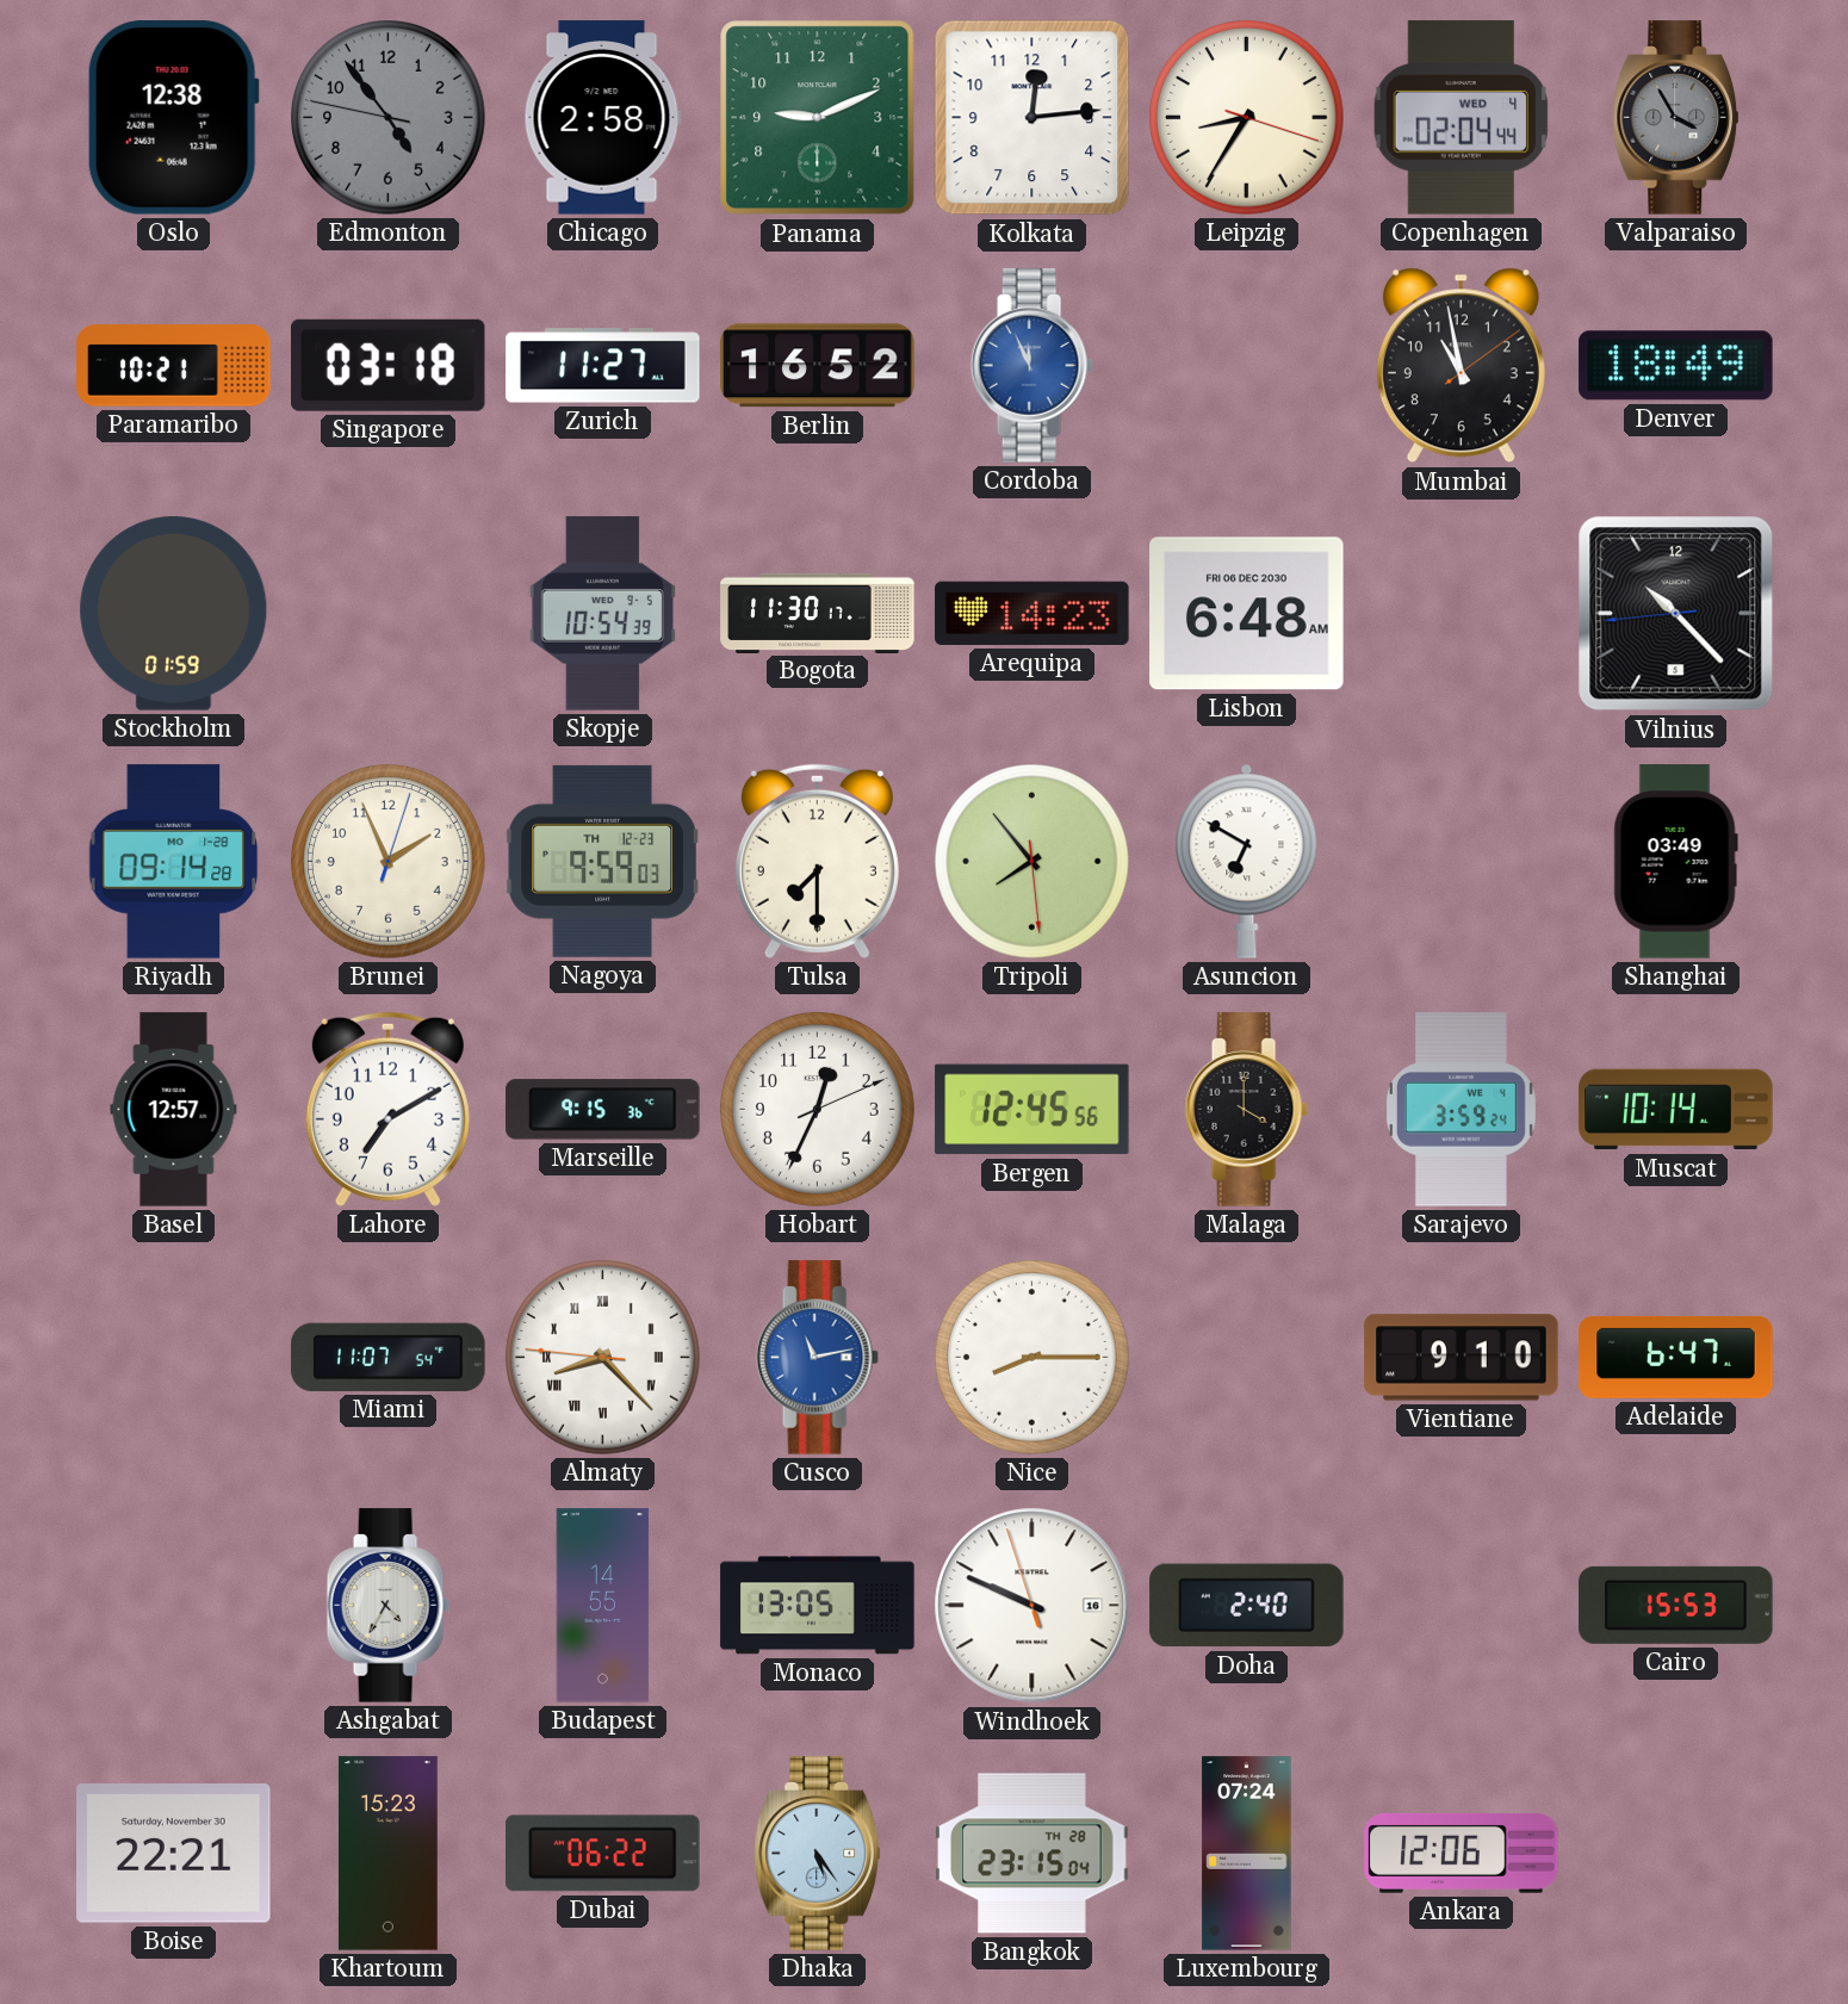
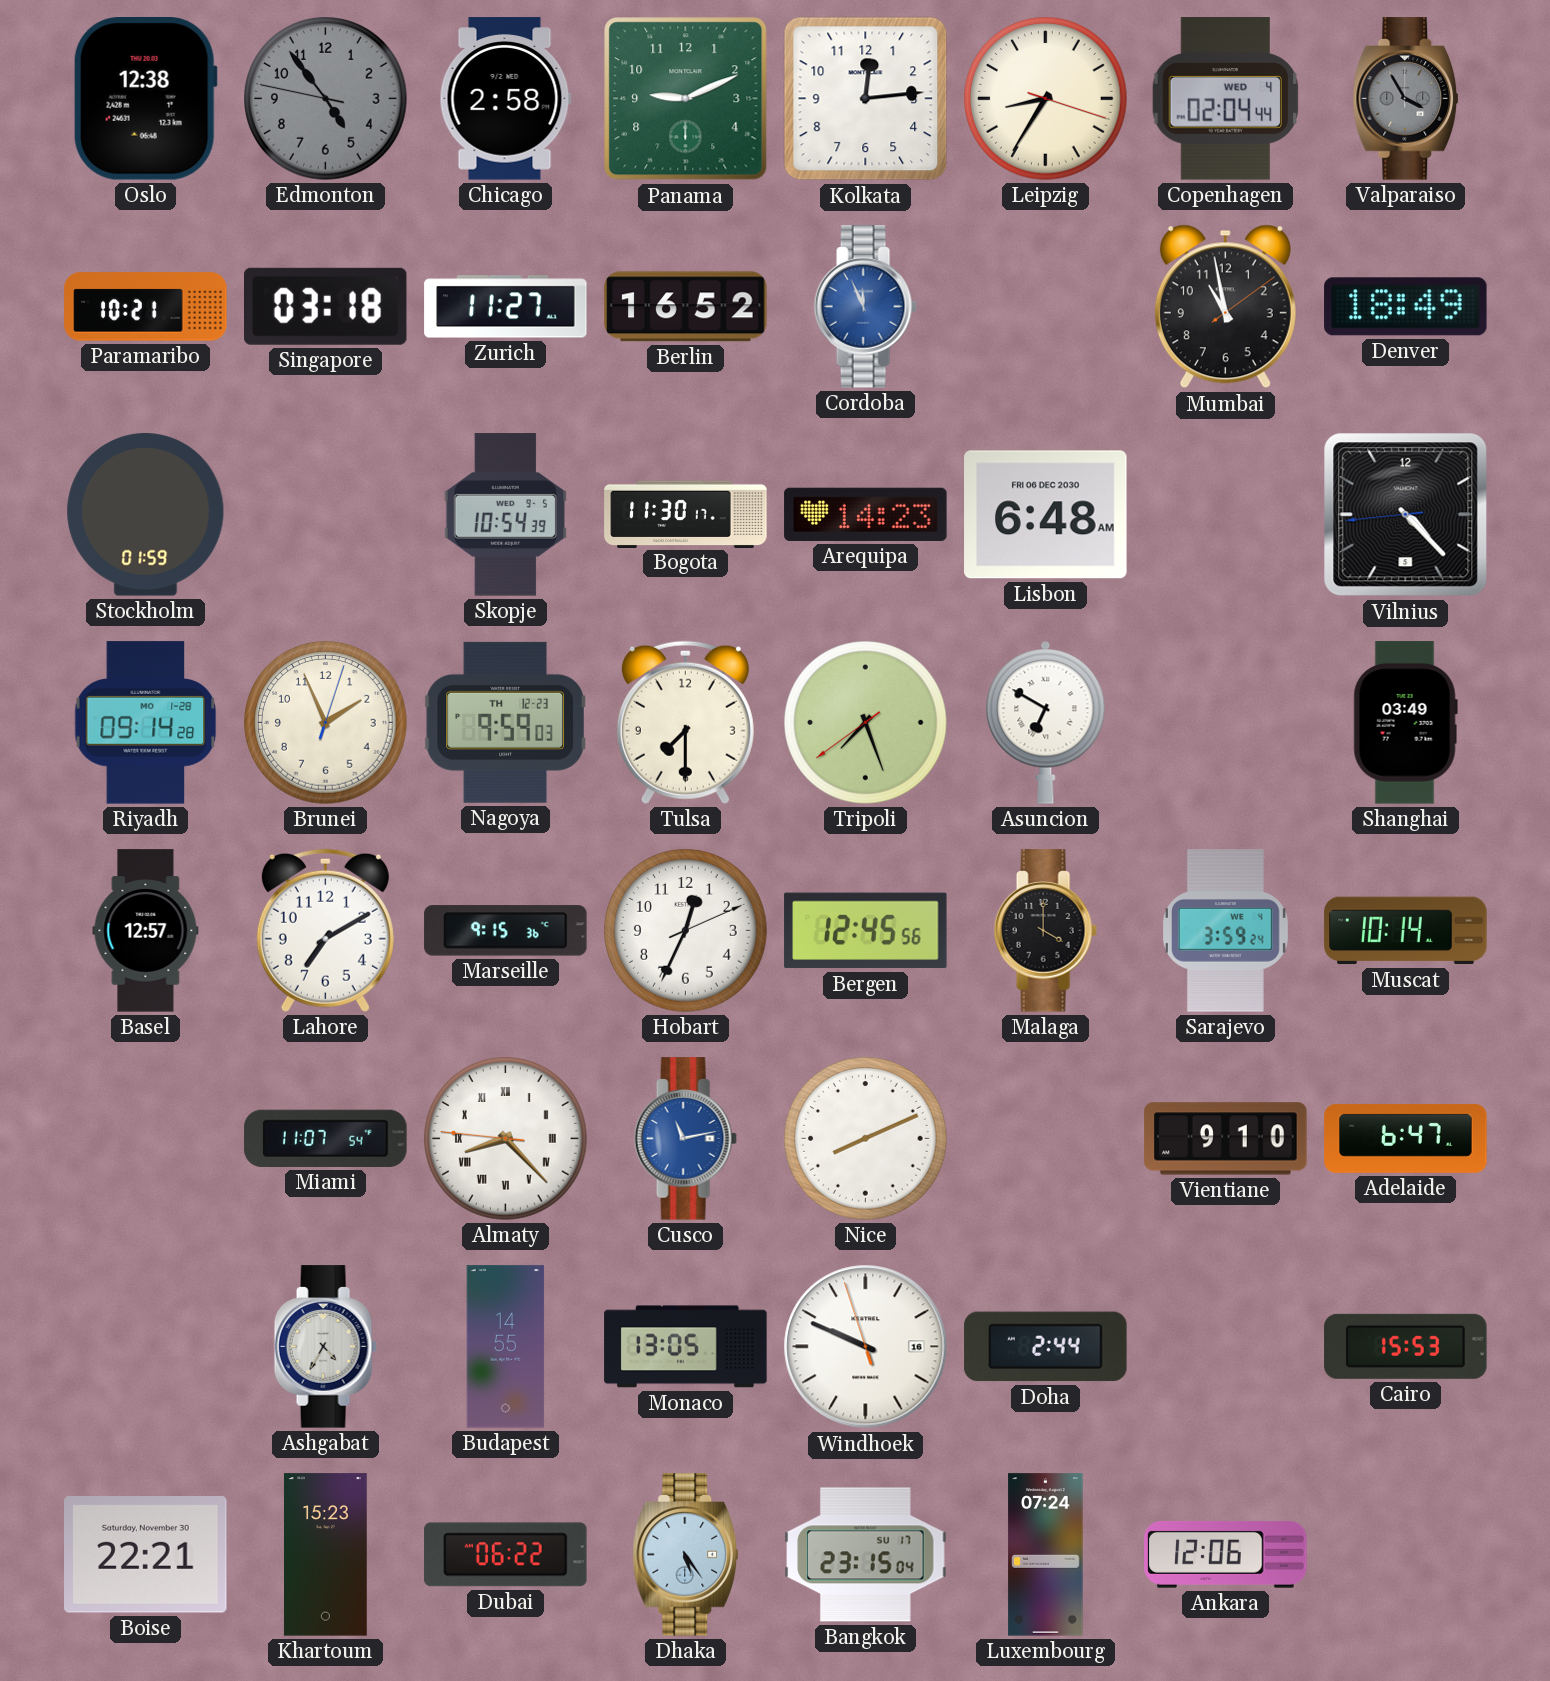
Vilnius: 10:22 -> 4:22
Tripoli: 7:53 -> 7:26
Nice: 8:15 -> 8:11
Doha: 2:40 -> 2:44
Bangkok date: TH 28 -> SU 17
